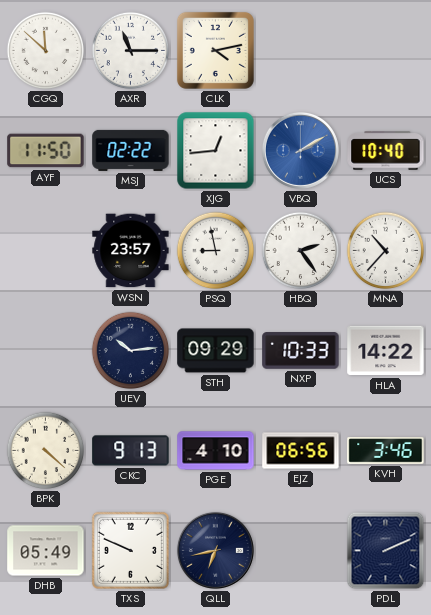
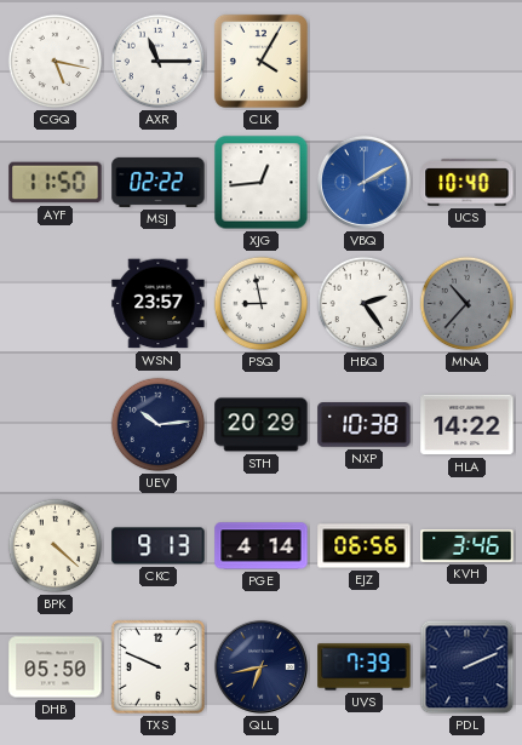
CGQ: 11:52 -> 5:17
CLK: 4:13 -> 4:05
MNA dial: white -> grey
STH: 09:29 -> 20:29
NXP: 10:33 -> 10:38
PGE: 4:10 -> 4:14
DHB: 05:49 -> 05:50
UVS: none -> 7:39
